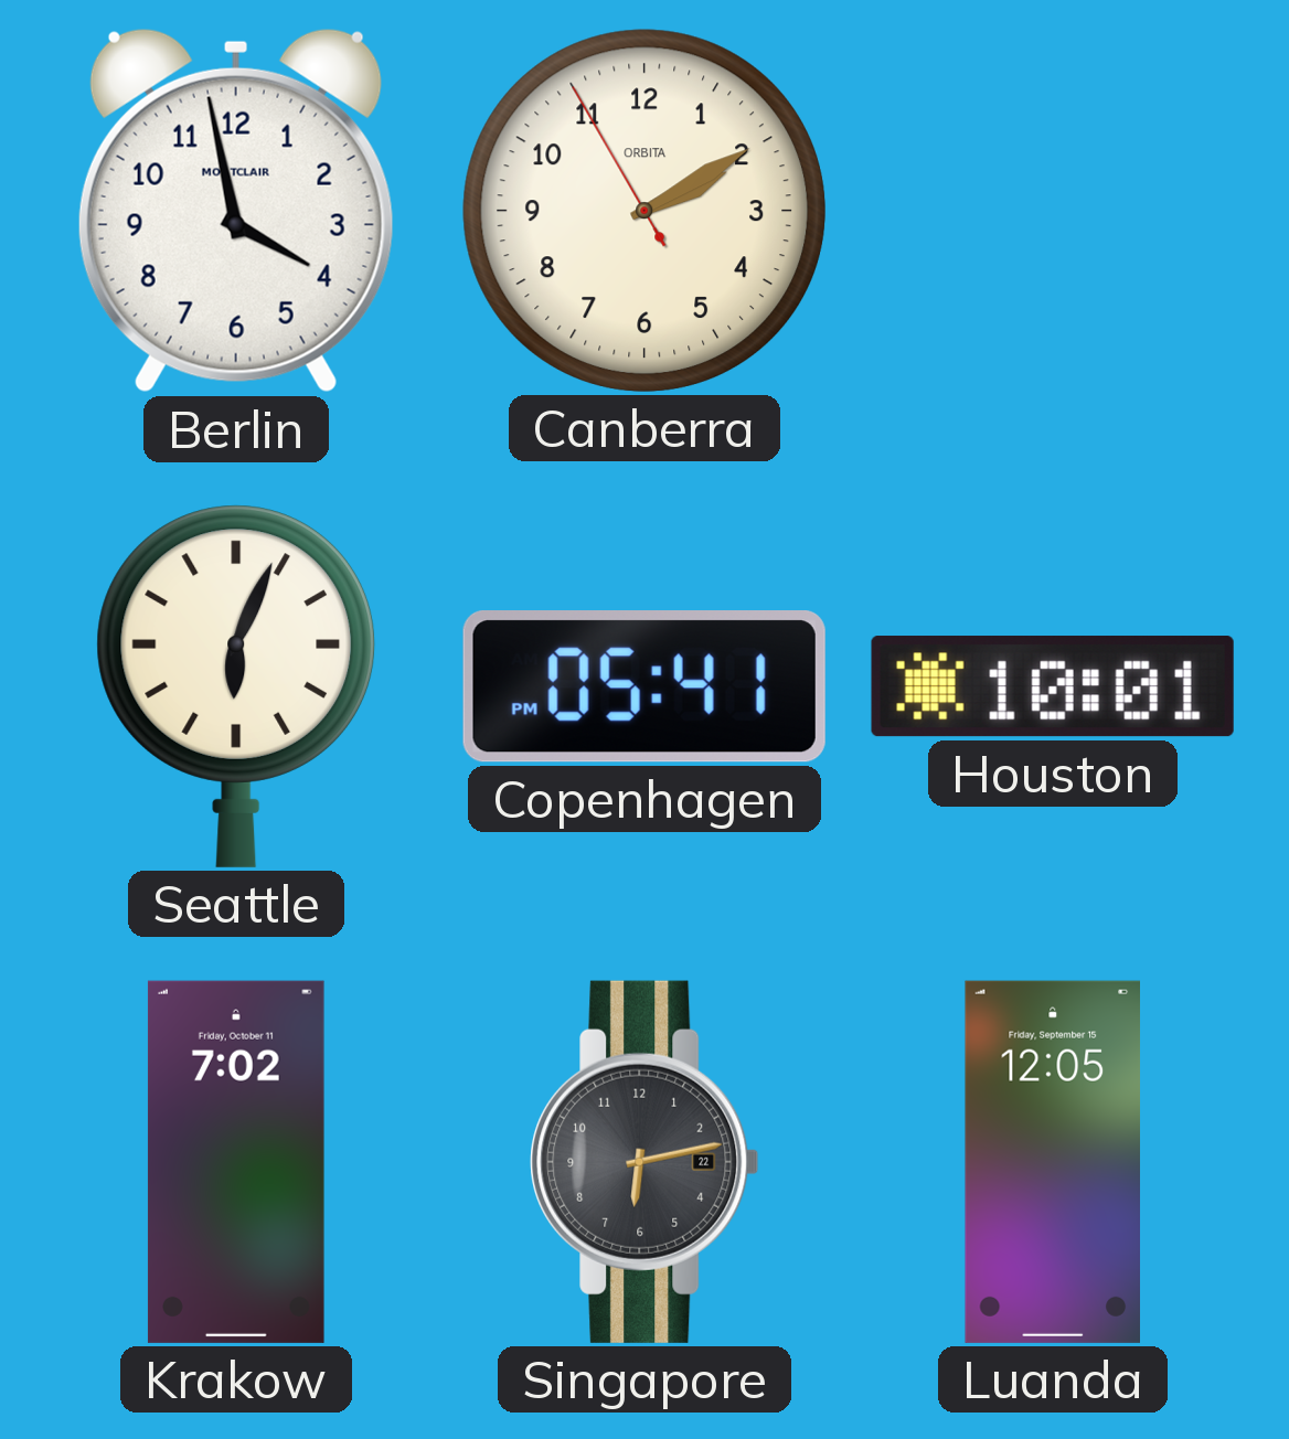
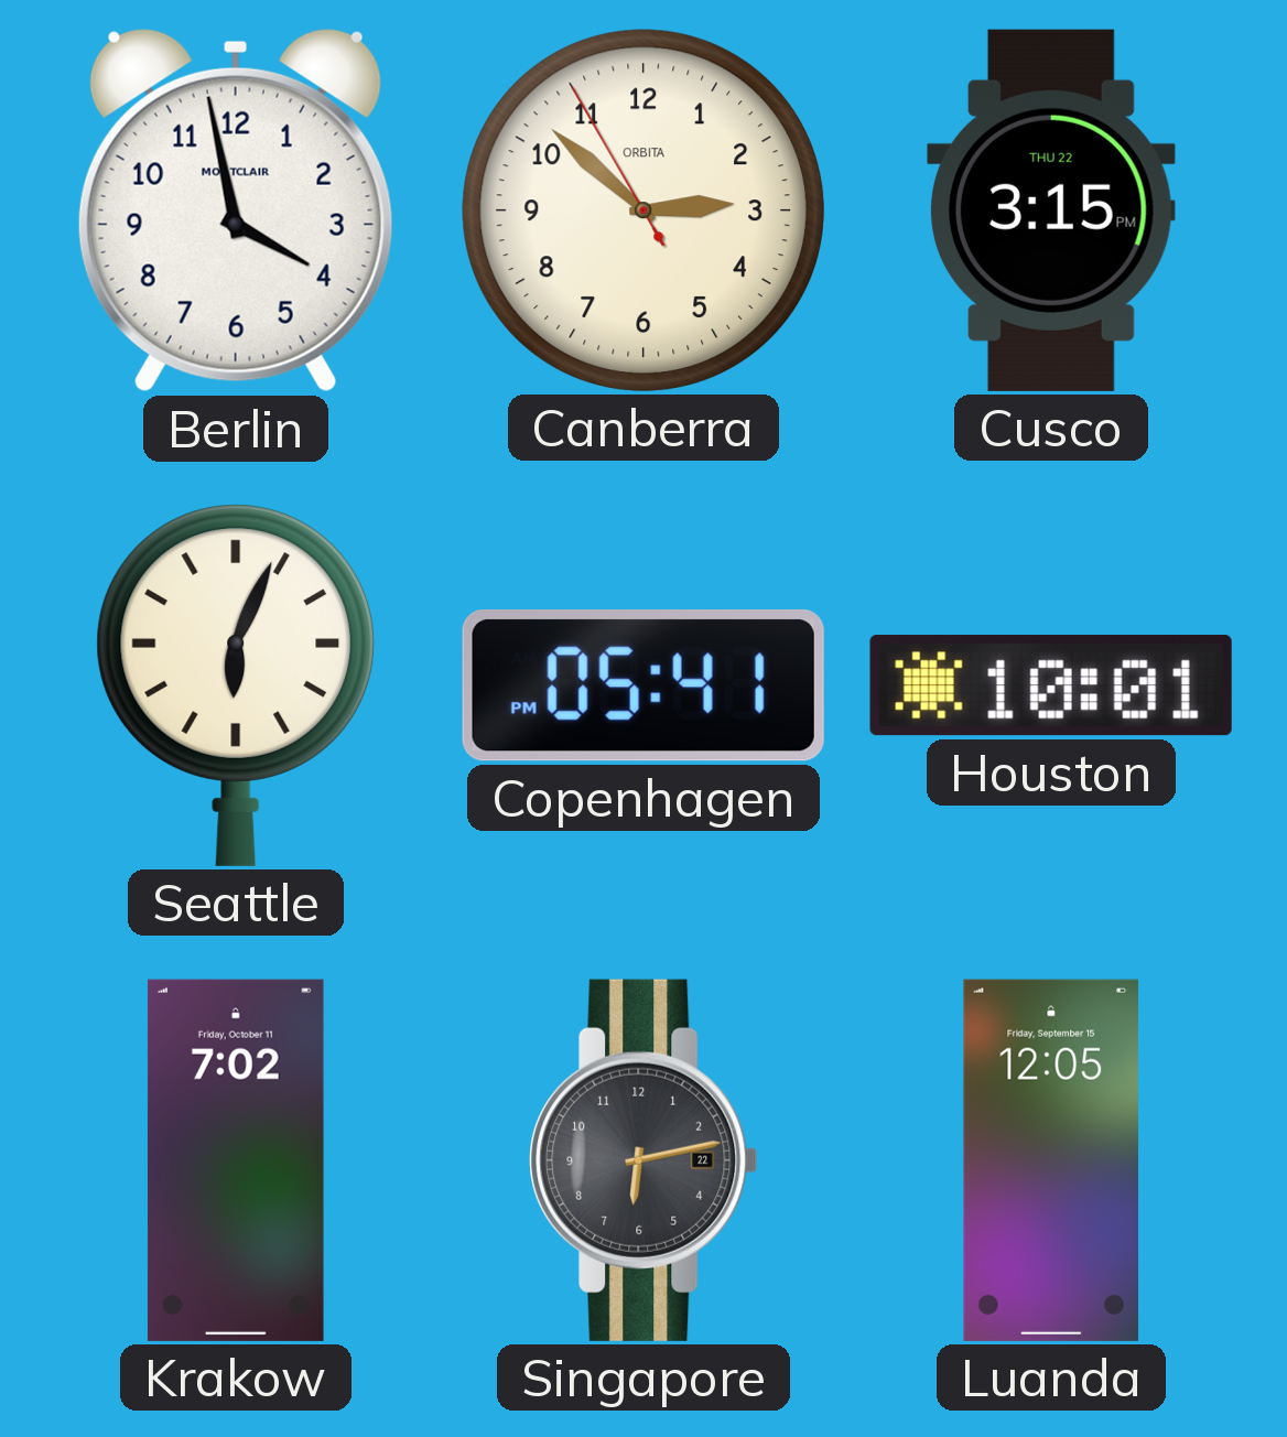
Canberra: 2:09 -> 2:51
Cusco: none -> 3:15
